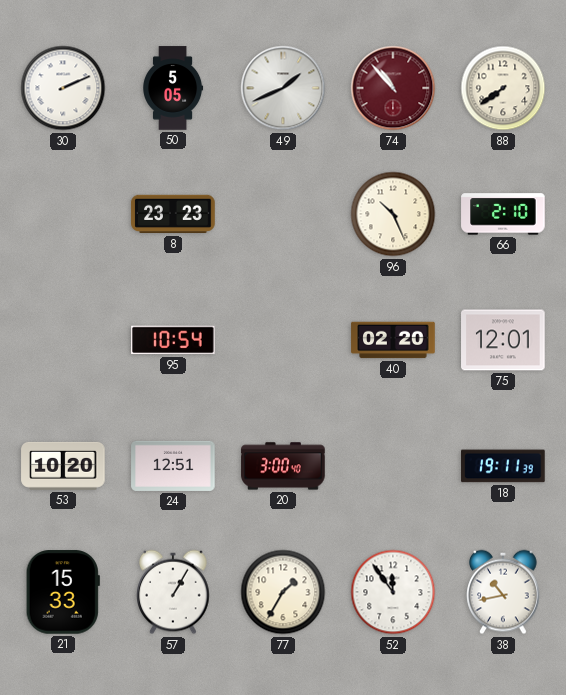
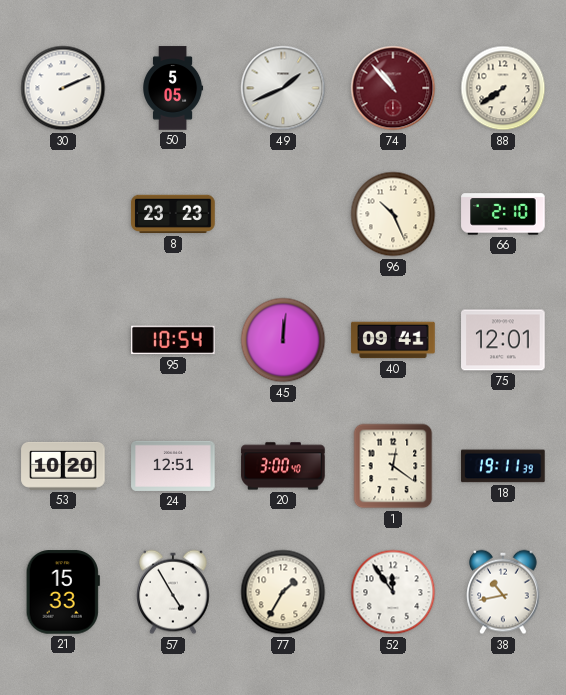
45: none -> 12:01
40: 02:20 -> 09:41
1: none -> 12:21
57: 1:05 -> 4:55
